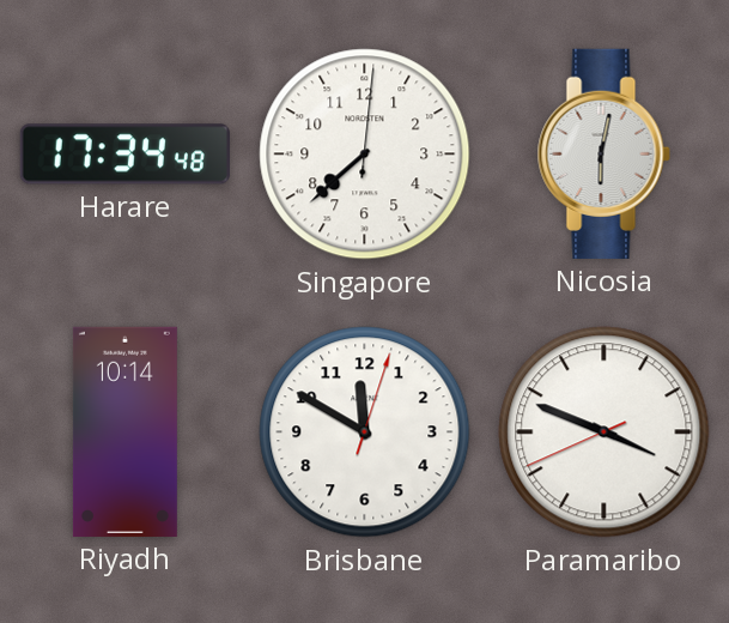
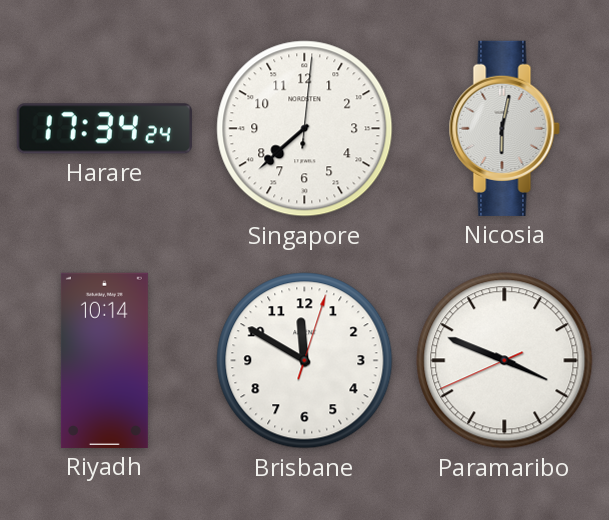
Harare: 17:34:48 -> 17:34:24
